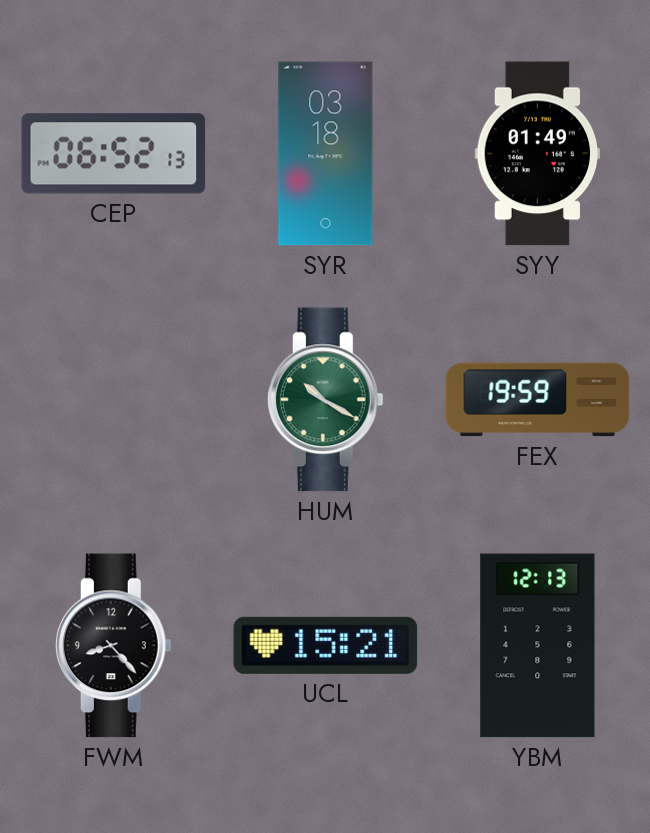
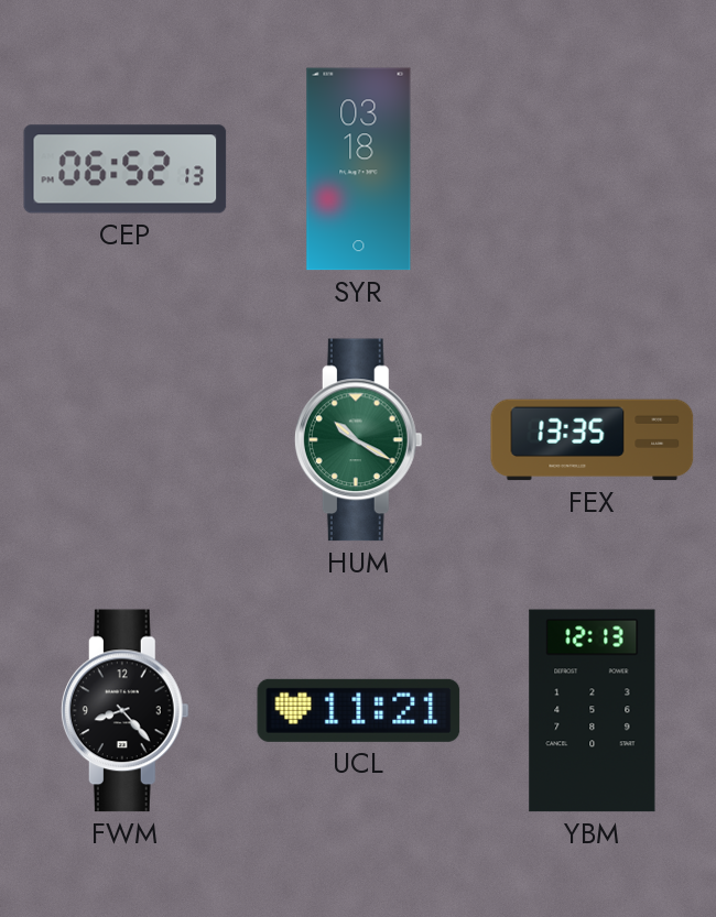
SYY: 01:49 -> none
FEX: 19:59 -> 13:35
UCL: 15:21 -> 11:21
